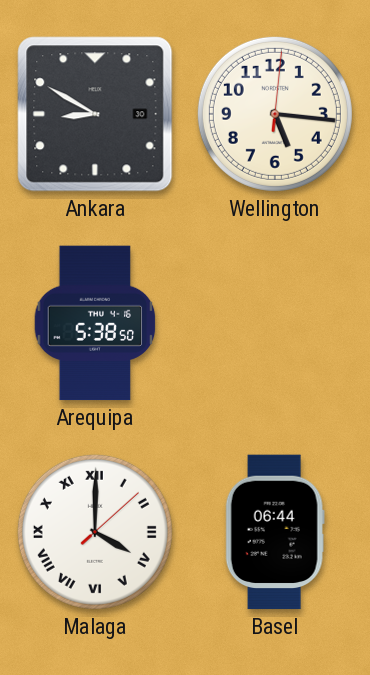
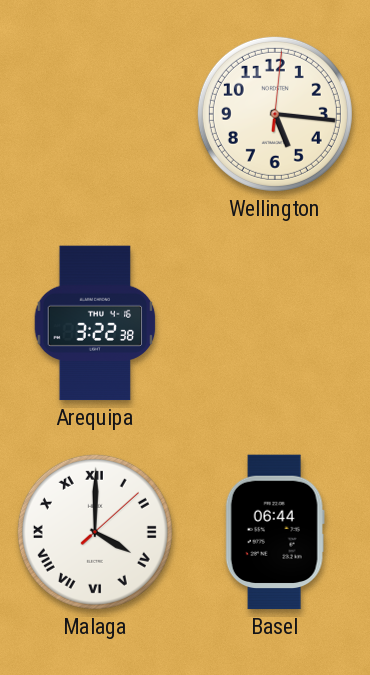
Ankara: 8:50 -> none
Arequipa: 5:38 -> 3:22
